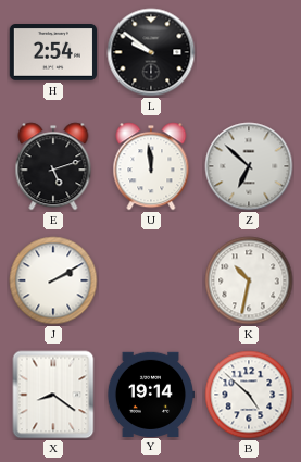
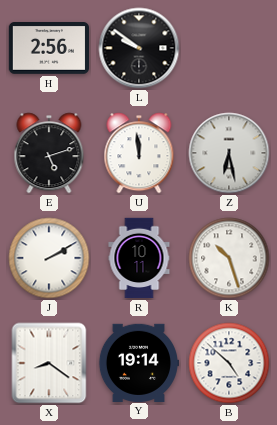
H: 2:54 -> 2:56
Z: 6:52 -> 6:28
R: none -> 10:11
K: 10:32 -> 10:27
